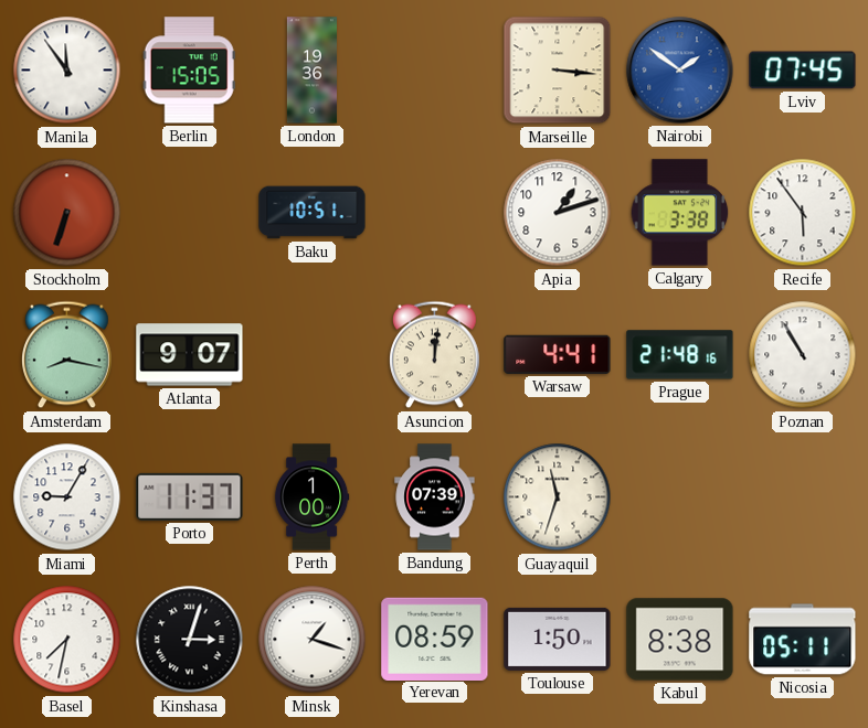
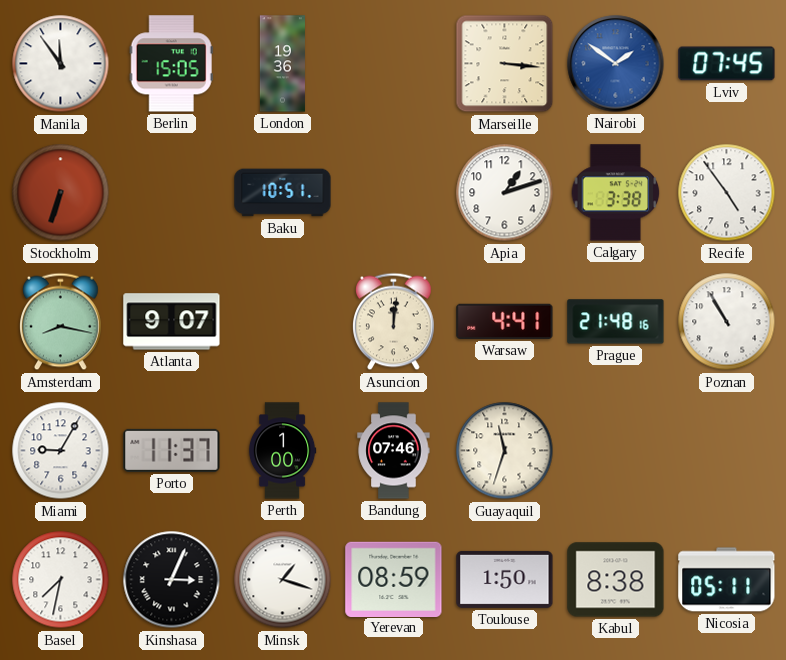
Recife: 5:54 -> 4:54
Bandung: 07:39 -> 07:46
Kinshasa: 3:03 -> 3:04
